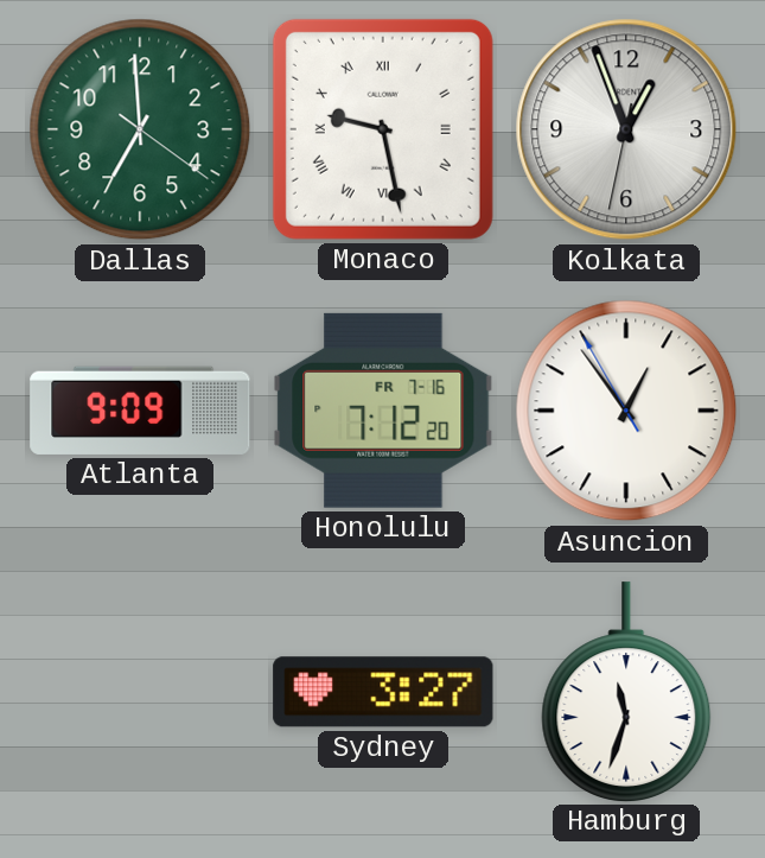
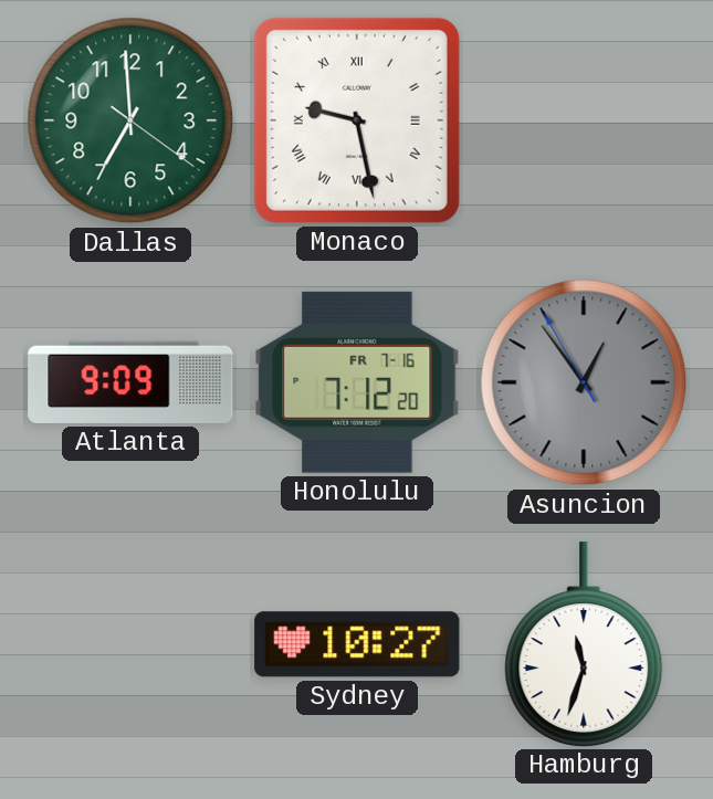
Kolkata: 12:56 -> none
Asuncion dial: white -> grey
Sydney: 3:27 -> 10:27
